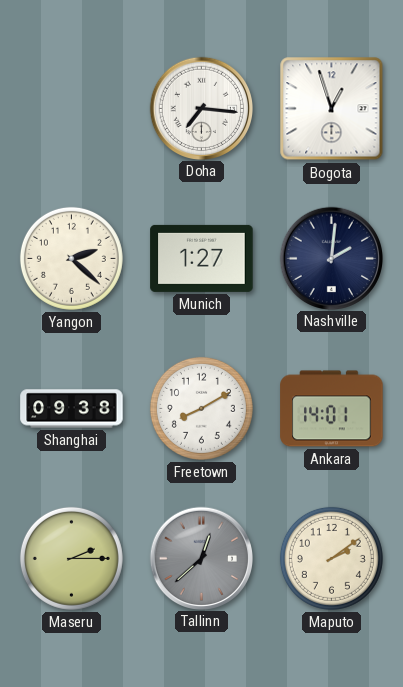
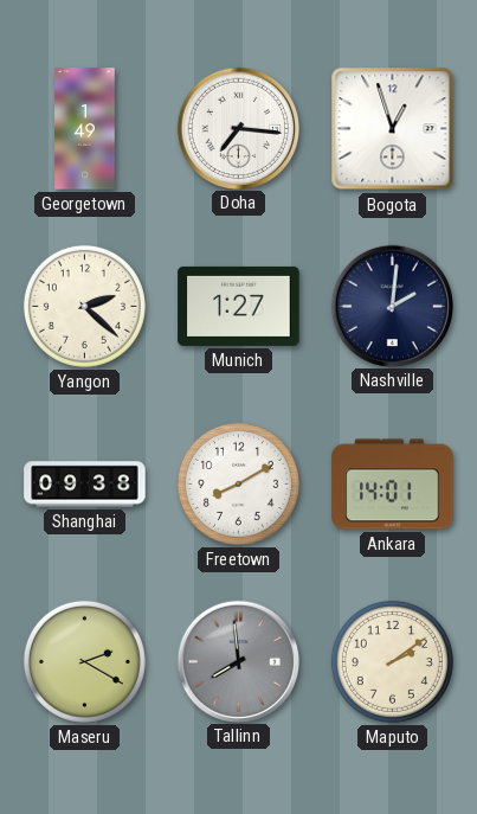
Georgetown: none -> 1:49
Maseru: 2:15 -> 2:20
Tallinn: 12:38 -> 7:59
